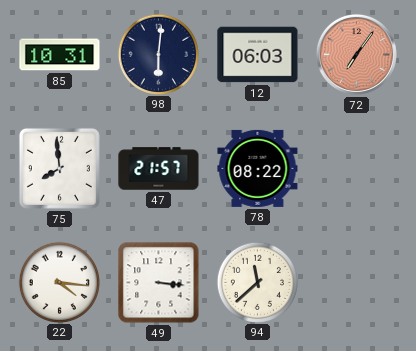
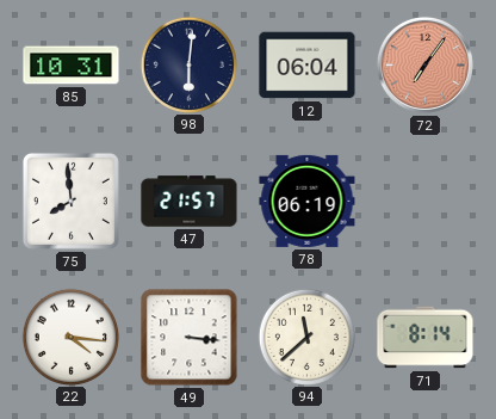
12: 06:03 -> 06:04
78: 08:22 -> 06:19
71: none -> 8:14
